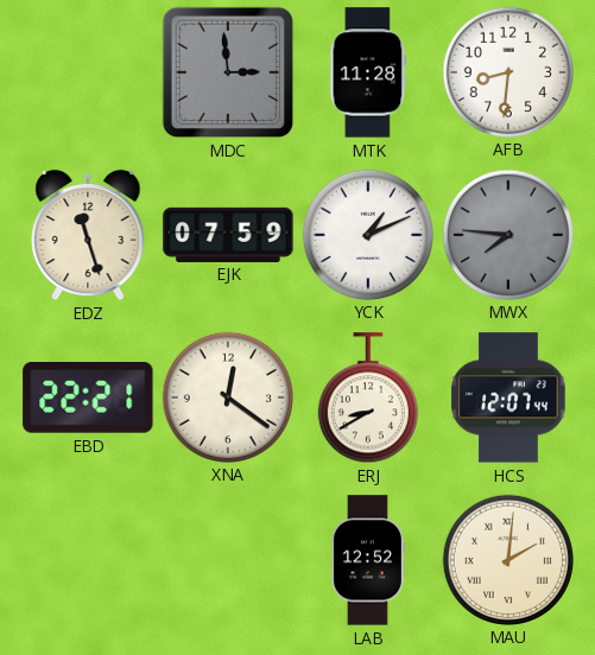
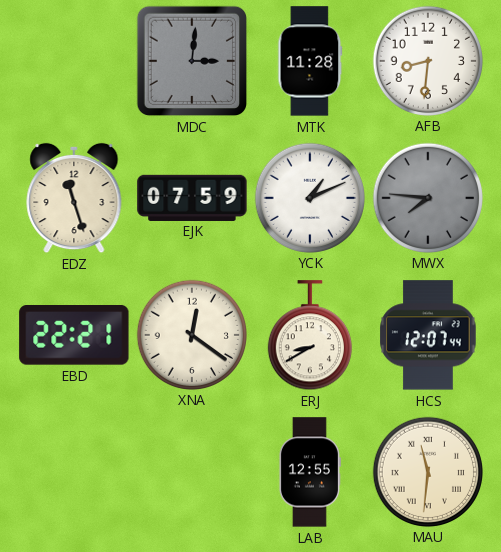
MDC: 2:59 -> 3:01
LAB: 12:52 -> 12:55
MAU: 2:01 -> 11:31
